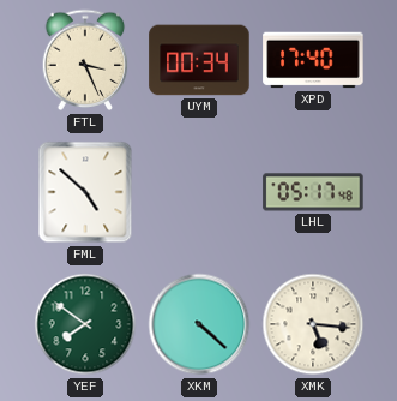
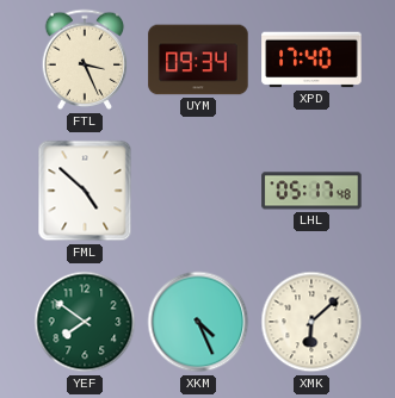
UYM: 00:34 -> 09:34
XKM: 4:22 -> 4:26
XMK: 5:16 -> 6:08
